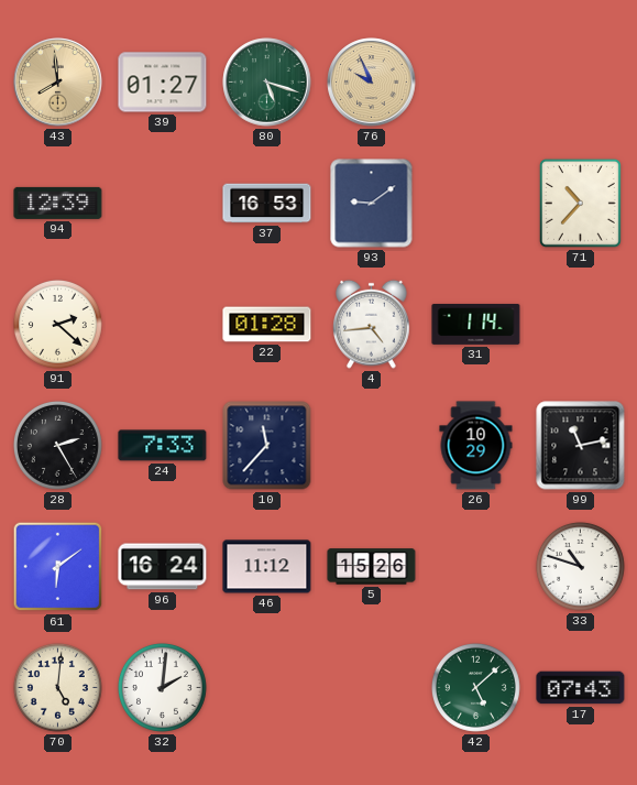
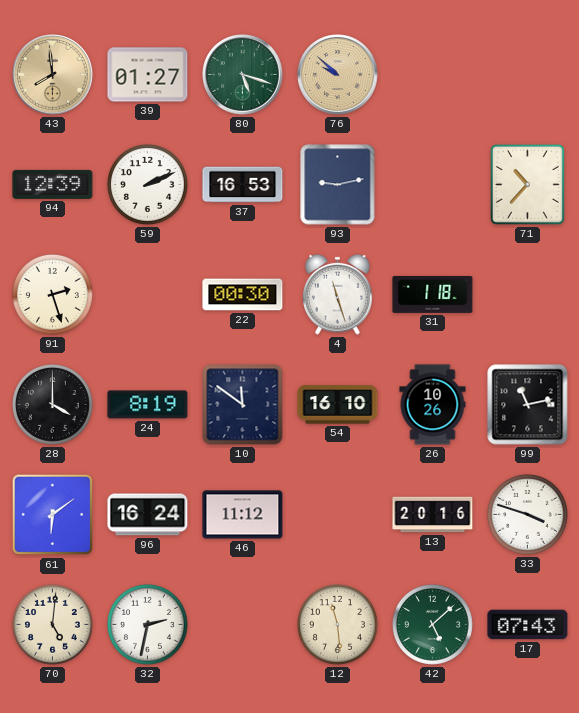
76: 9:56 -> 9:52
59: none -> 2:11
93: 9:09 -> 9:13
91: 2:22 -> 2:27
22: 01:28 -> 00:30
4: 4:44 -> 11:27
31: 1:14 -> 1:18
28: 2:25 -> 4:00
24: 7:33 -> 8:19
10: 11:37 -> 11:51
54: none -> 16:10
26: 10:29 -> 10:26
5: 15:26 -> none
13: none -> 20:16
33: 10:48 -> 3:48
32: 2:01 -> 2:32
12: none -> 11:29
